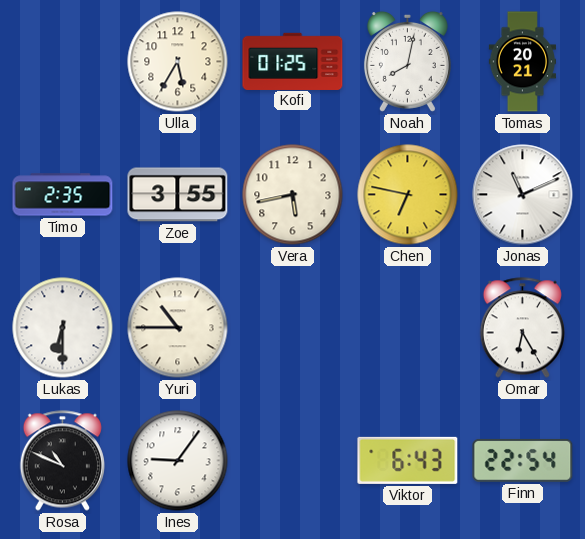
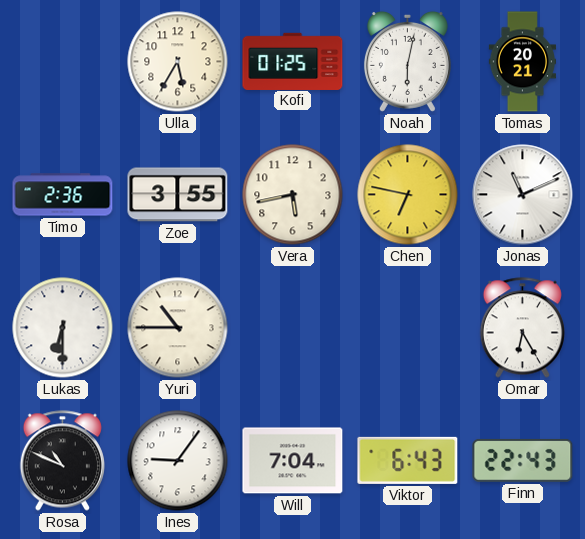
Noah: 8:02 -> 6:02
Timo: 2:35 -> 2:36
Will: none -> 7:04
Finn: 22:54 -> 22:43
